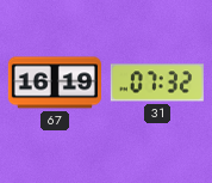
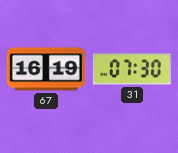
31: 07:32 -> 07:30
